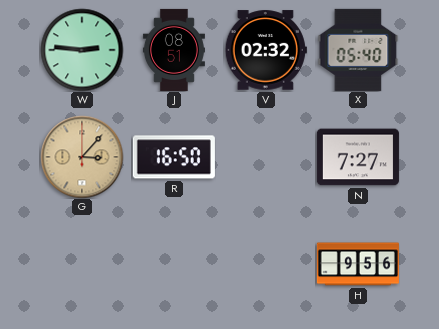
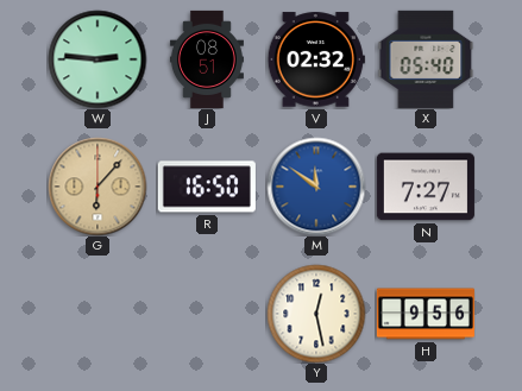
G: 3:07 -> 6:07
M: none -> 11:51
Y: none -> 12:28
